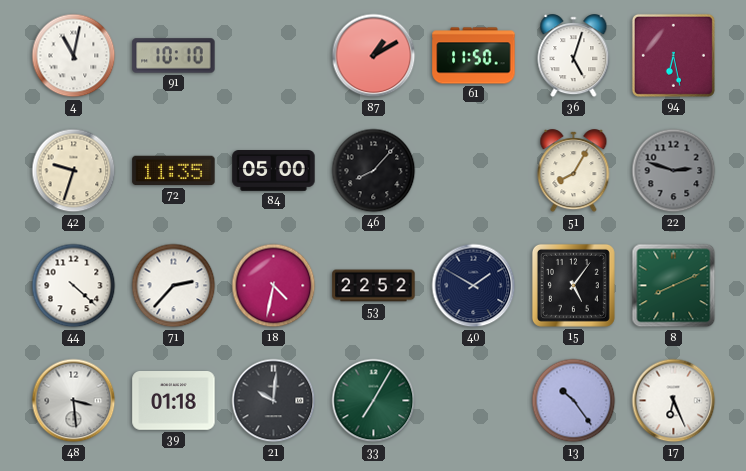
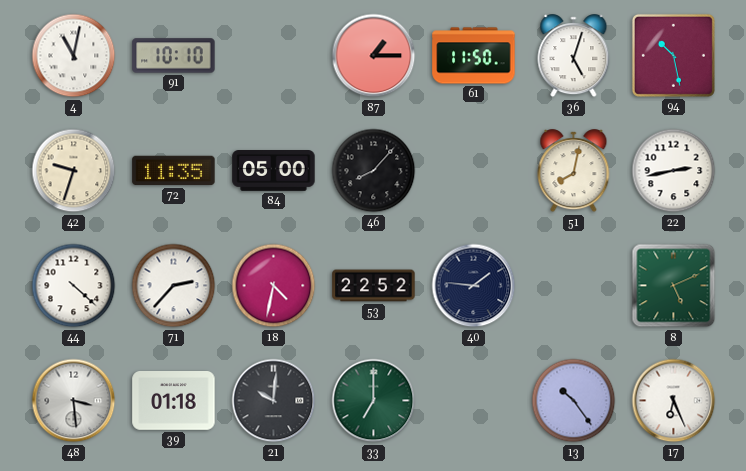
87: 1:10 -> 1:15
94: 6:28 -> 10:28
51: 8:05 -> 8:02
22: 2:48 -> 2:43
22 dial: grey -> white
40: 1:50 -> 1:46
15: 5:06 -> none
8: 8:11 -> 5:11
33: 7:05 -> 7:00
